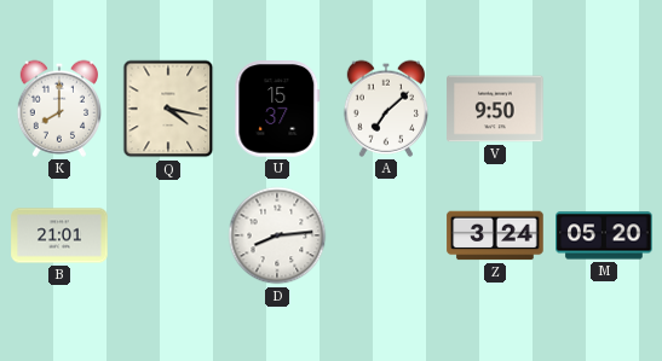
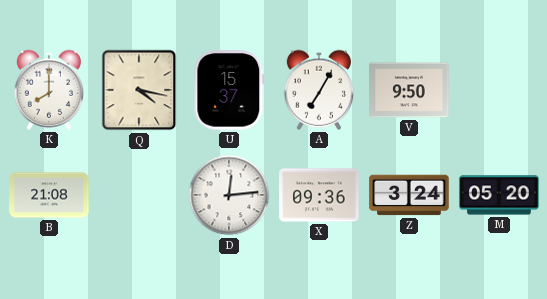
A: 7:08 -> 7:05
B: 21:01 -> 21:08
D: 8:14 -> 12:14
X: none -> 09:36
